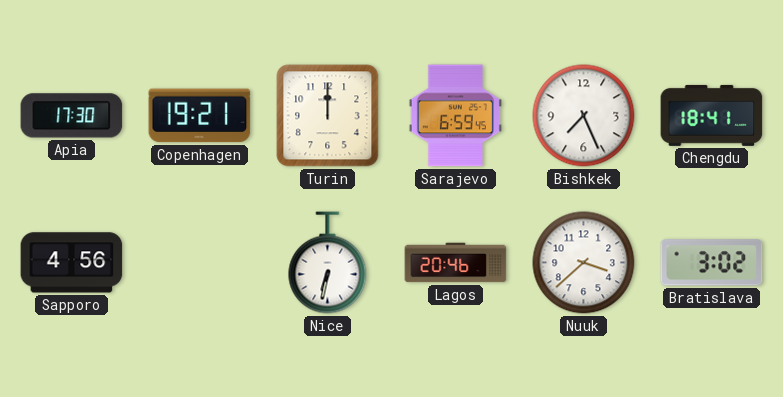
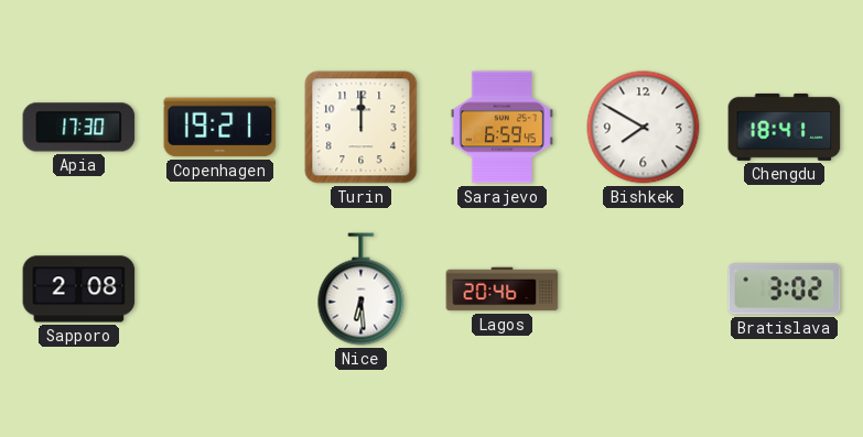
Bishkek: 7:26 -> 7:50
Sapporo: 4:56 -> 2:08
Nice: 6:32 -> 6:29
Nuuk: 3:38 -> none
